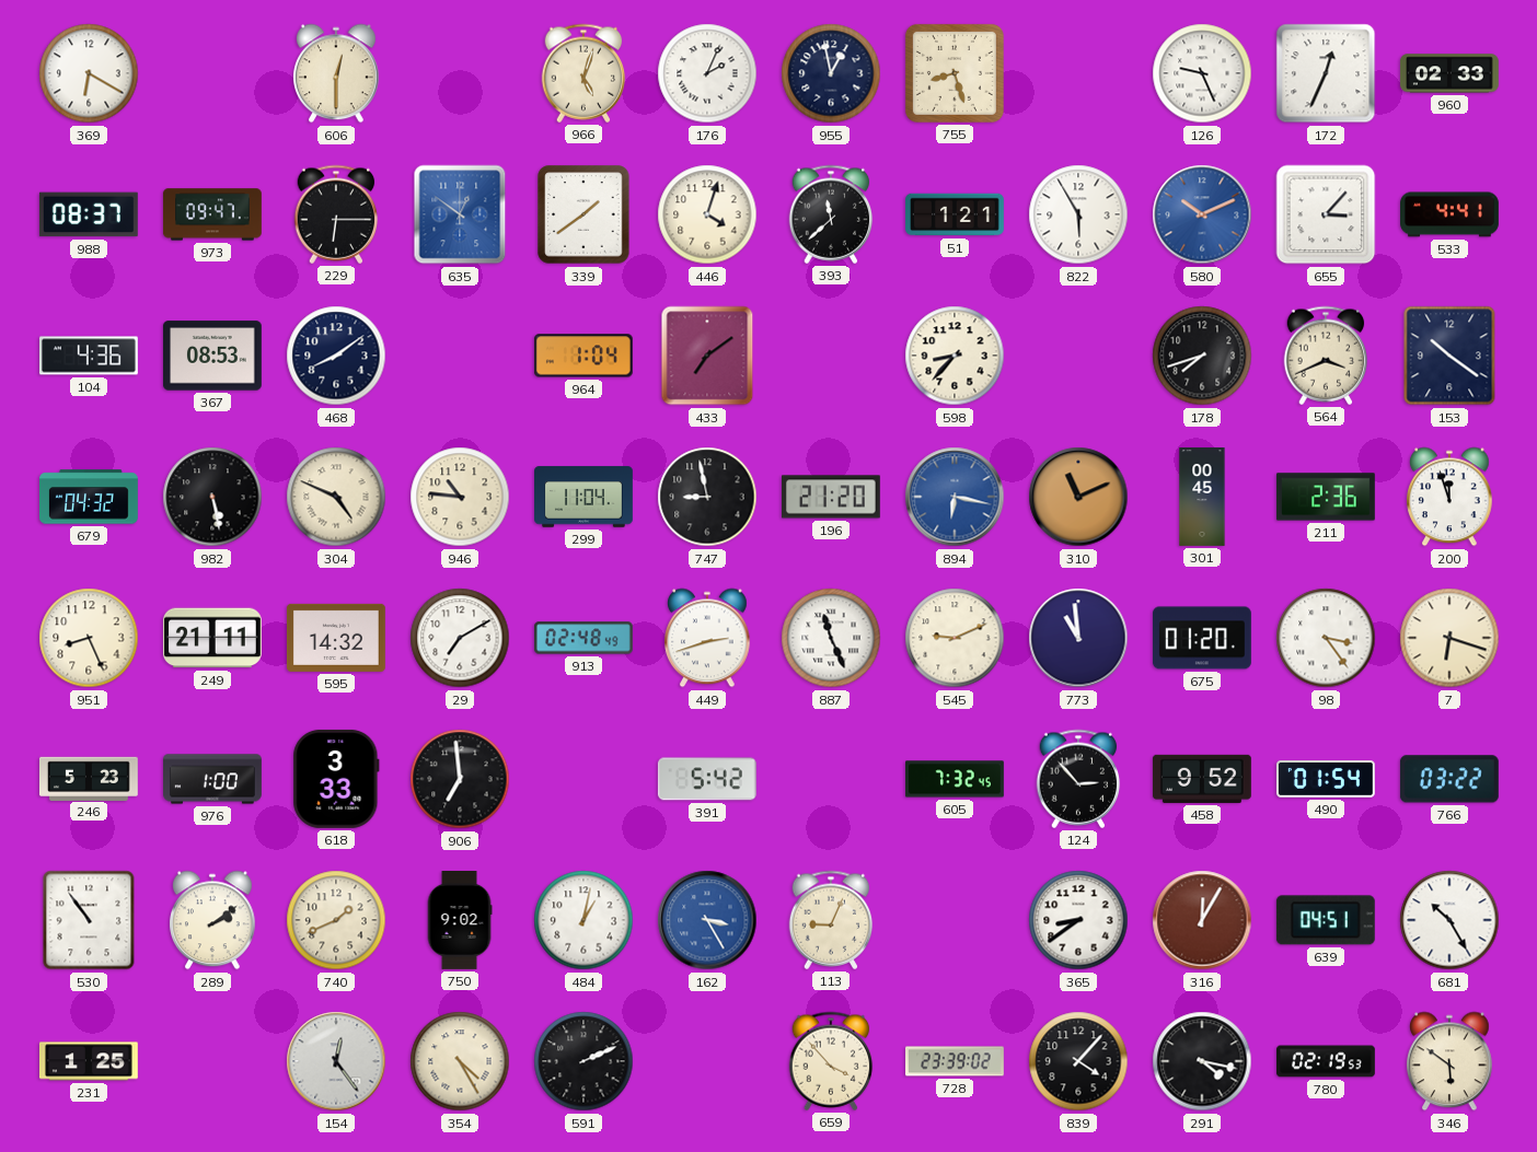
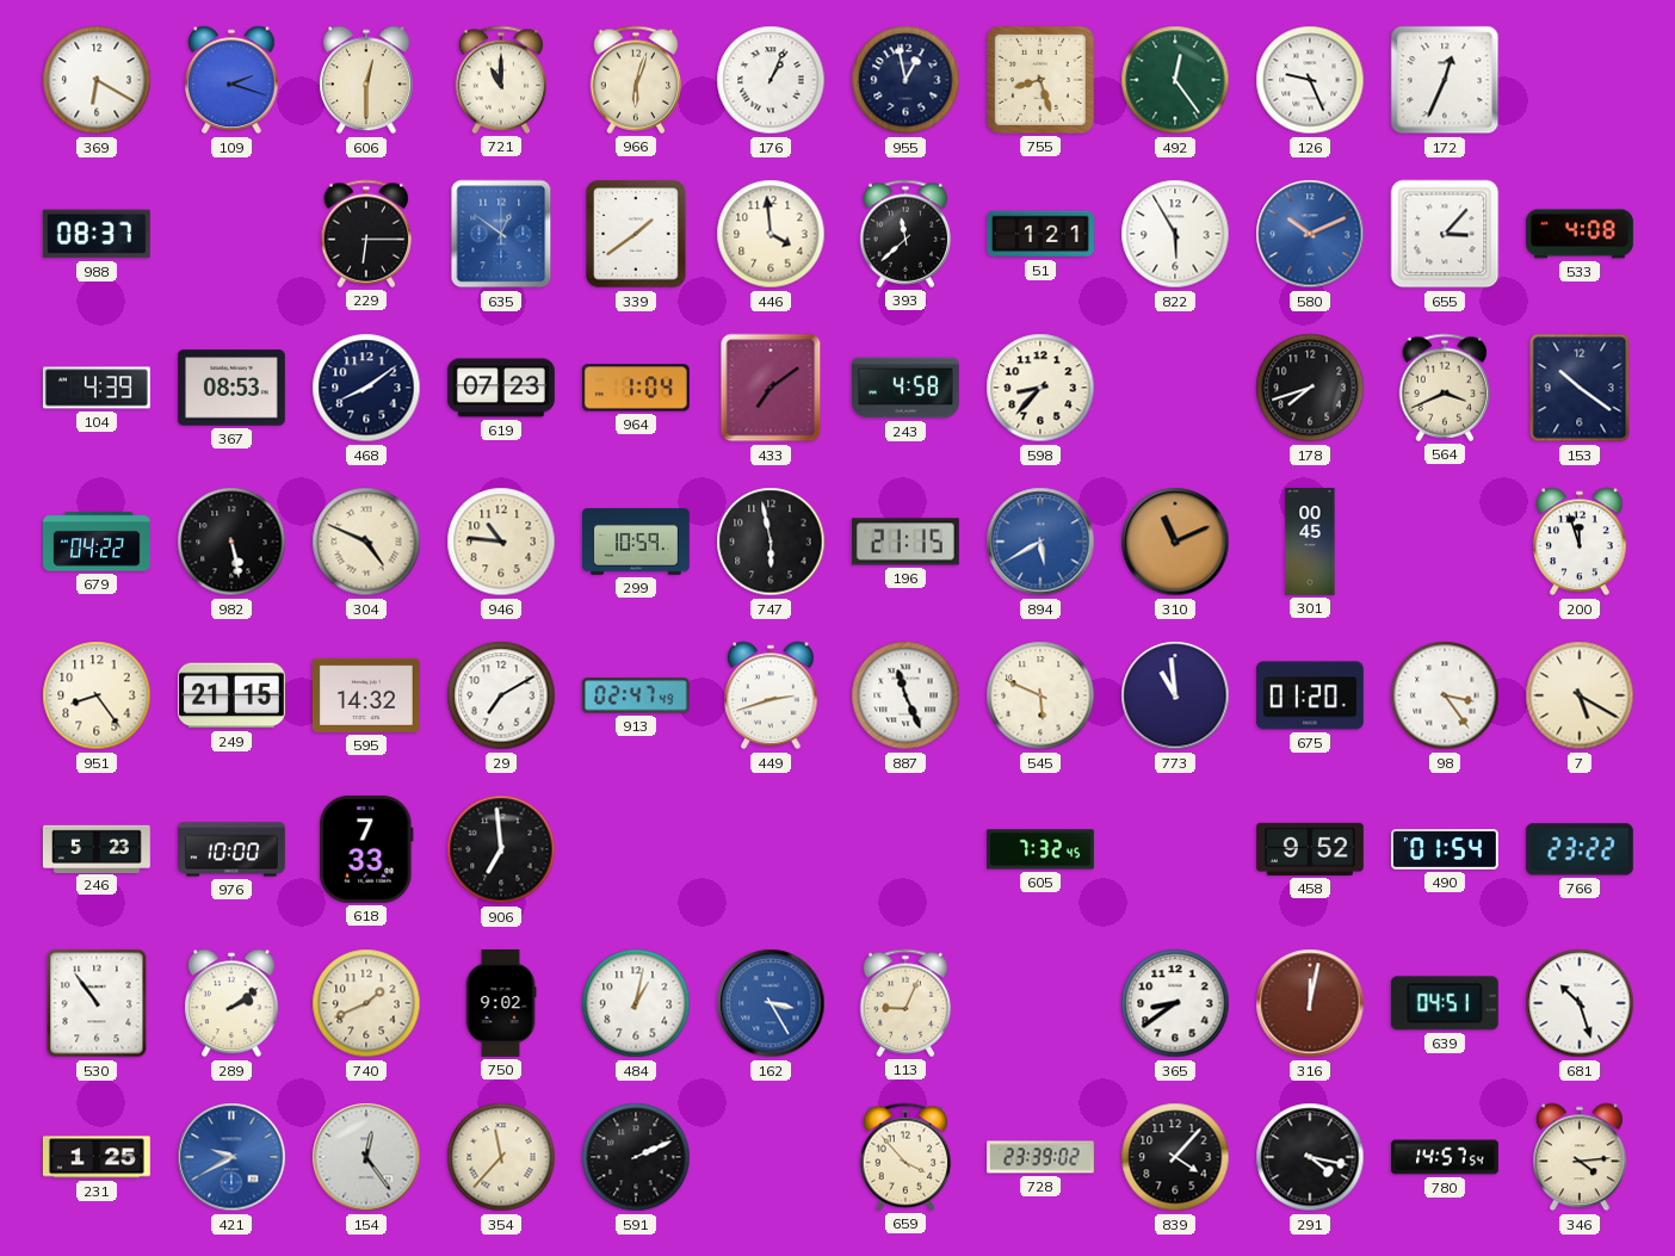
109: none -> 2:18
721: none -> 11:00
966: 5:03 -> 6:03
176: 2:04 -> 1:04
492: none -> 12:24
960: 02:33 -> none
973: 09:47 -> none
446: 4:03 -> 3:59
533: 4:41 -> 4:08
104: 4:36 -> 4:39
619: none -> 07:23
243: none -> 4:58
679: 04:32 -> 04:22
299: 11:04 -> 10:59
747: 8:58 -> 5:58
196: 21:20 -> 21:15
894: 6:17 -> 5:40
211: 2:36 -> none
951: 8:26 -> 8:24
249: 21:11 -> 21:15
913: 02:48 -> 02:47
545: 9:11 -> 5:49
7: 6:18 -> 5:20
976: 1:00 -> 10:00
618: 3:33 -> 7:33
391: 5:42 -> none
124: 2:53 -> none
766: 03:22 -> 23:22
316: 12:05 -> 12:02
681: 10:25 -> 10:27
421: none -> 9:40
354: 4:25 -> 11:37
780: 02:19 -> 14:57
346: 5:51 -> 4:14
